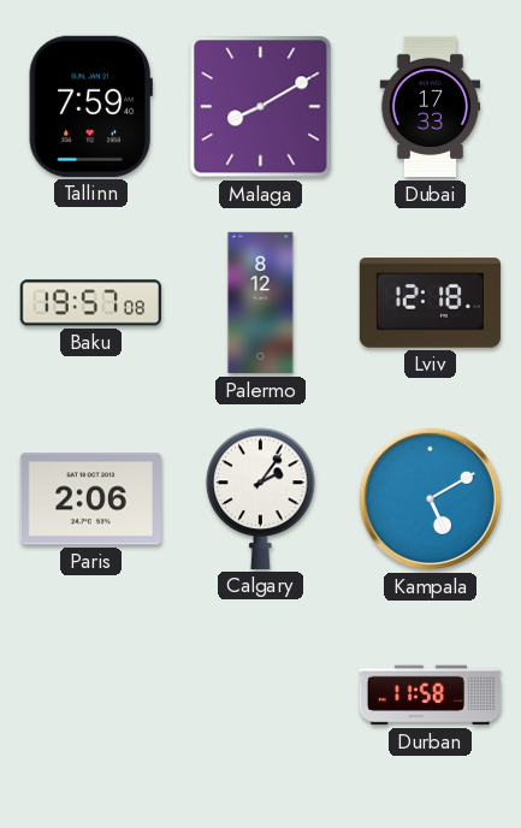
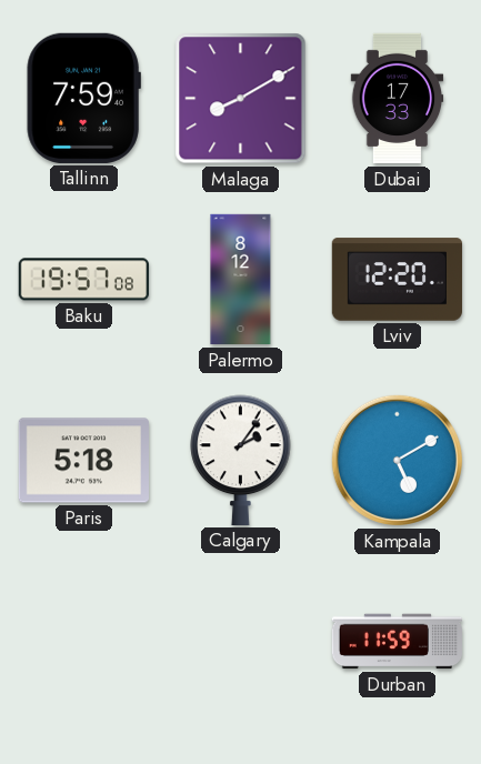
Lviv: 12:18 -> 12:20
Paris: 2:06 -> 5:18
Durban: 11:58 -> 11:59
